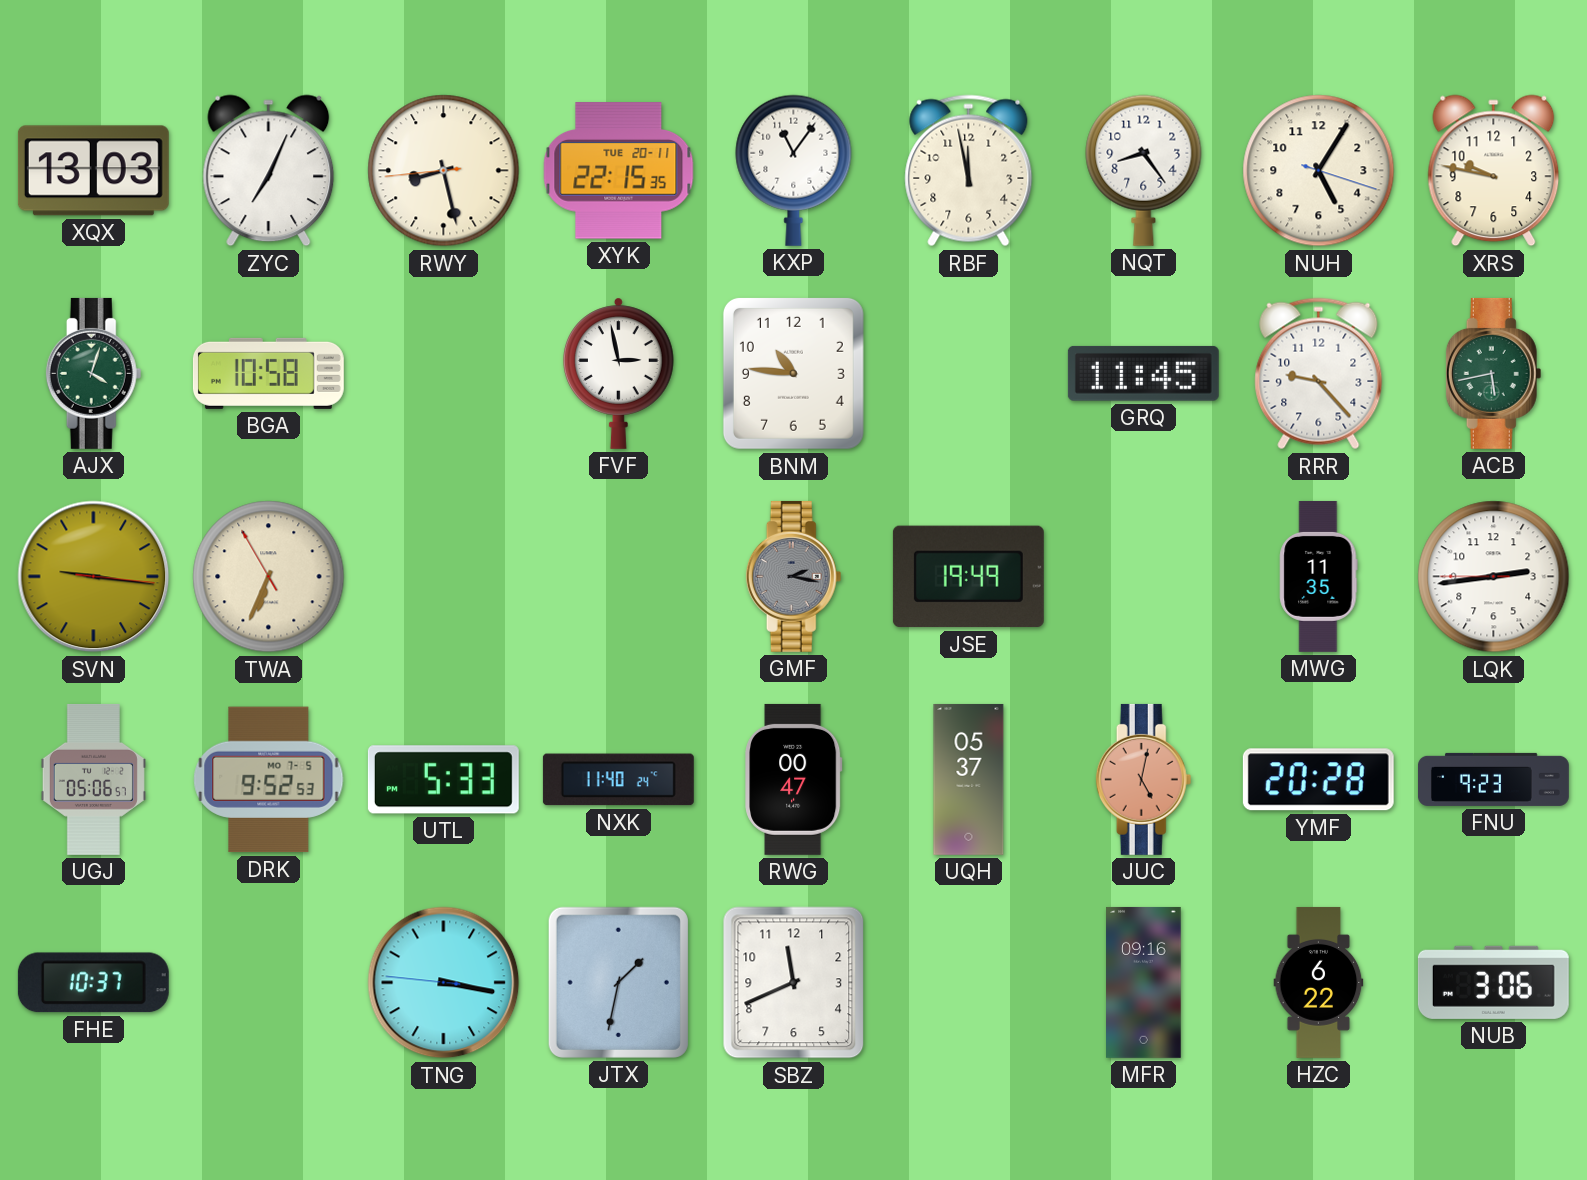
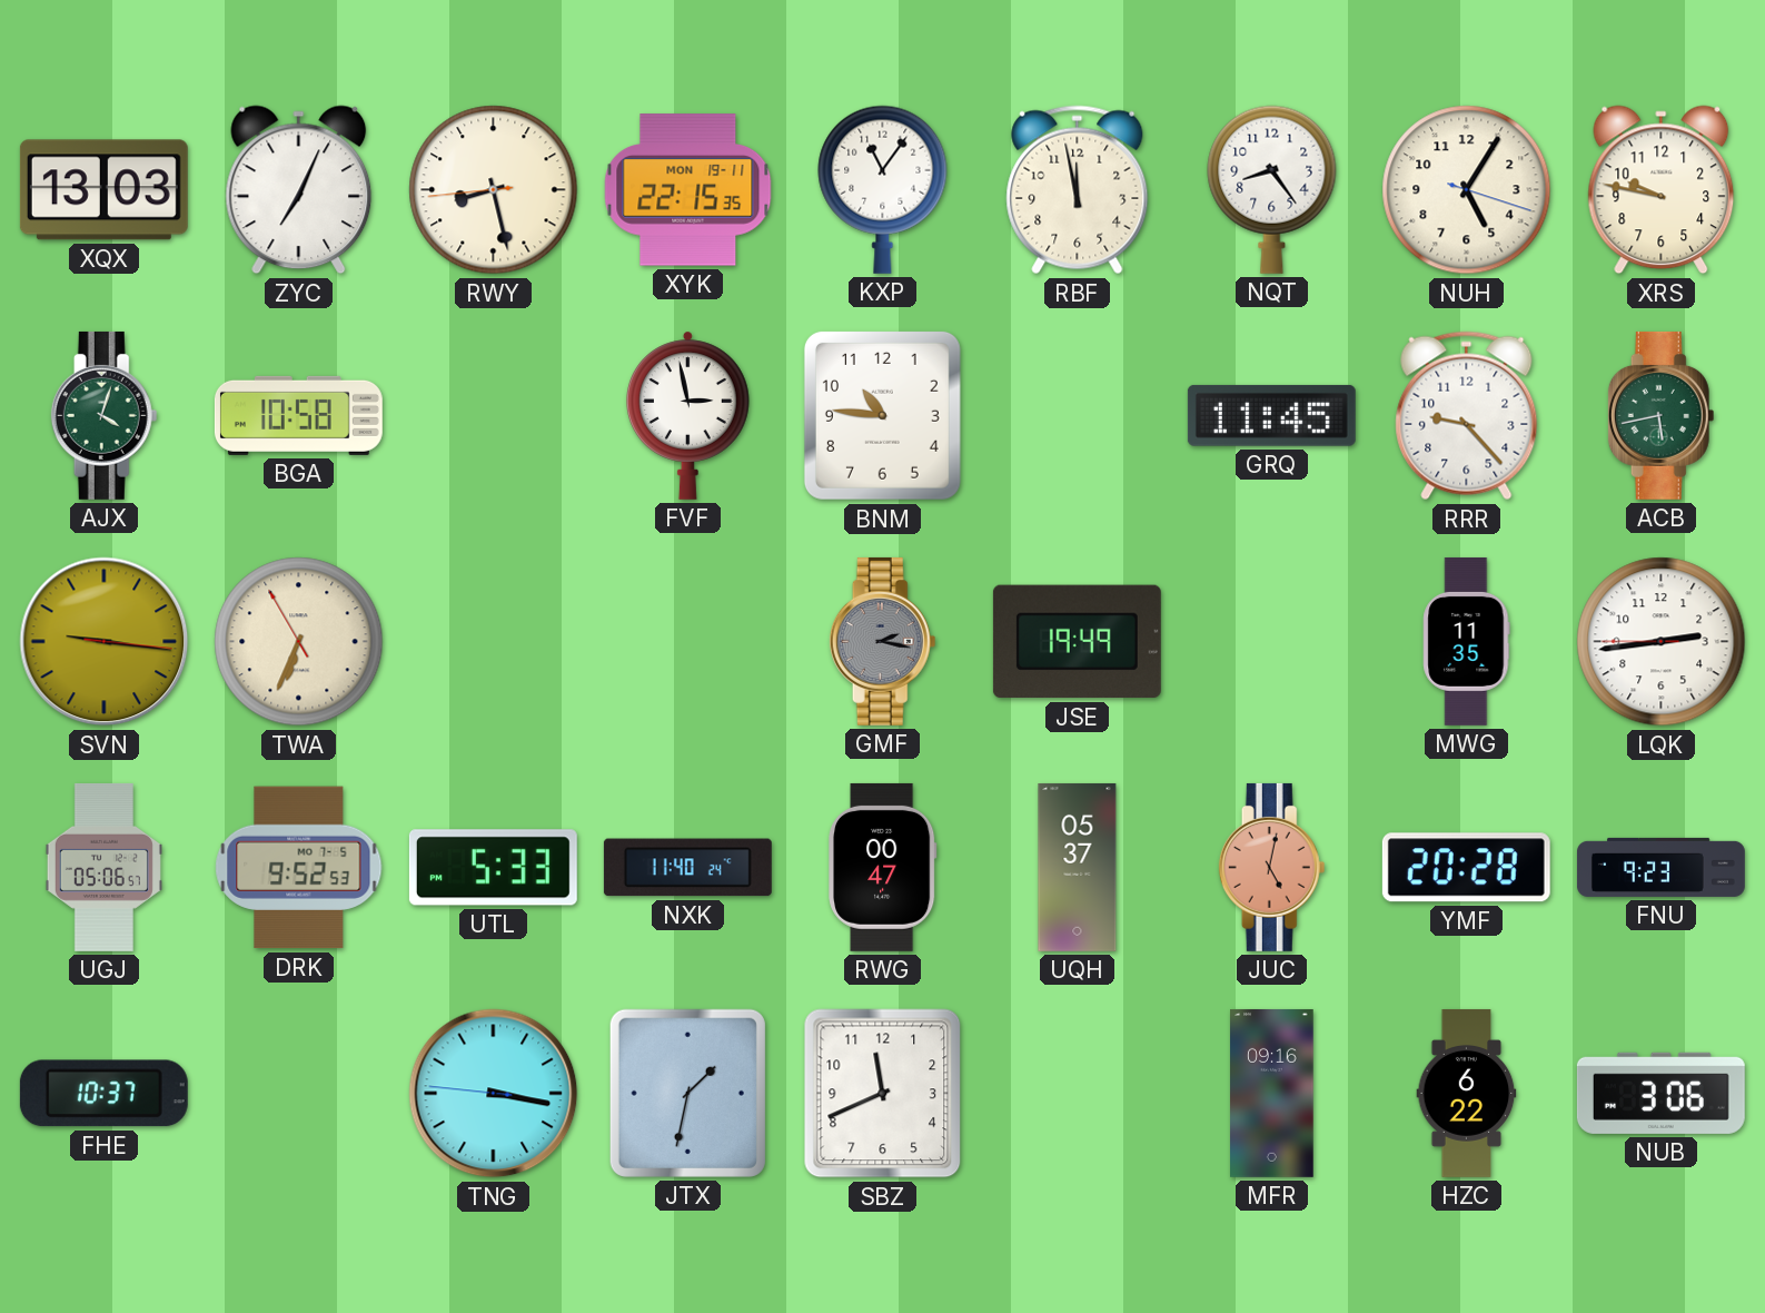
XYK date: TUE 20-11 -> MON 19-11
